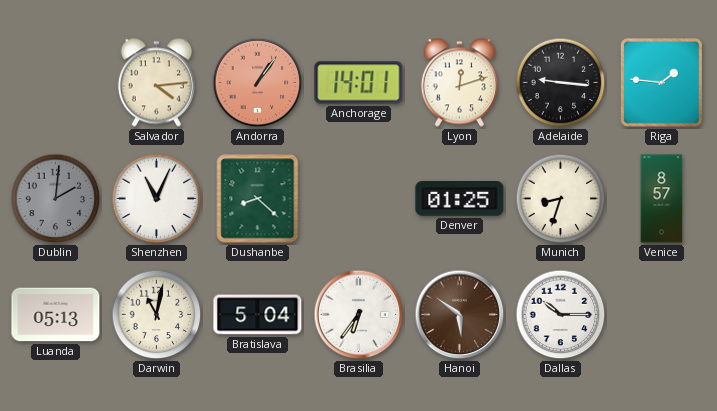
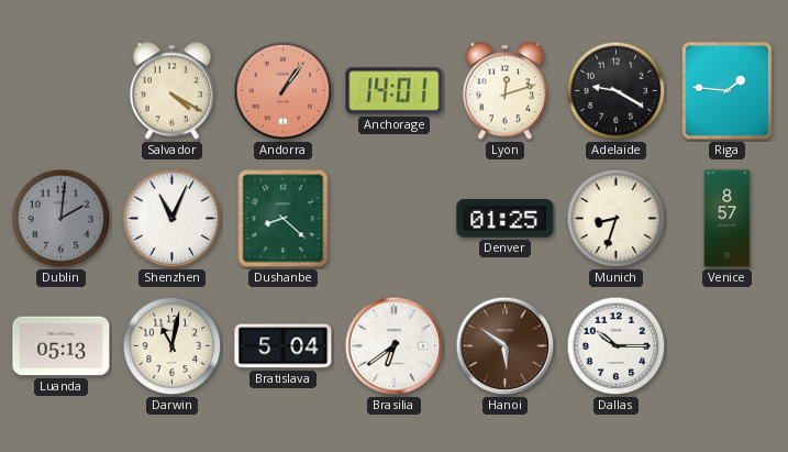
Salvador: 4:14 -> 4:20
Adelaide: 9:16 -> 9:20
Brasilia: 6:36 -> 6:39
